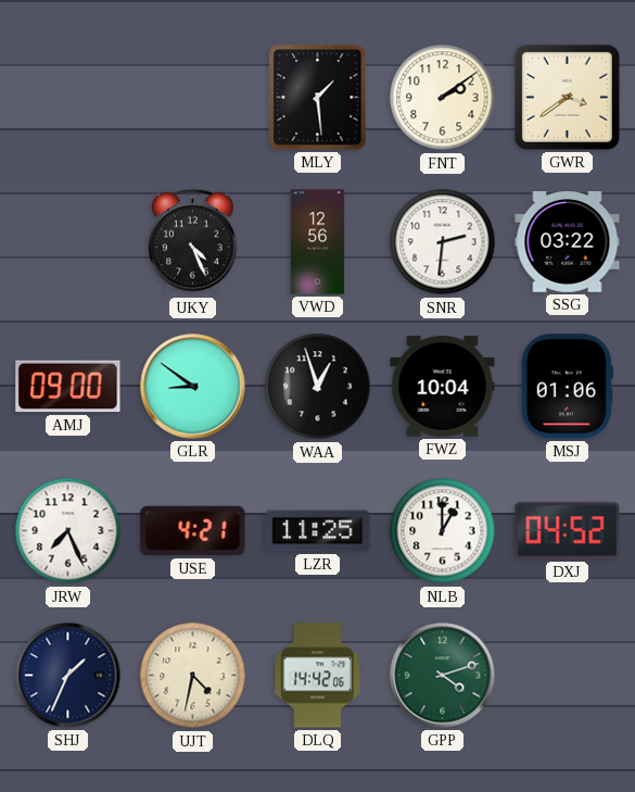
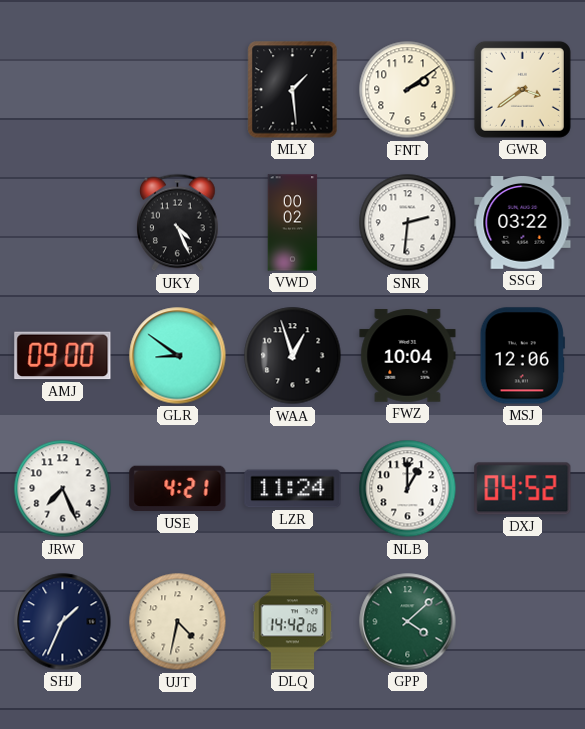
VWD: 12:56 -> 00:02
MSJ: 01:06 -> 12:06
LZR: 11:25 -> 11:24
GPP: 4:12 -> 4:08
